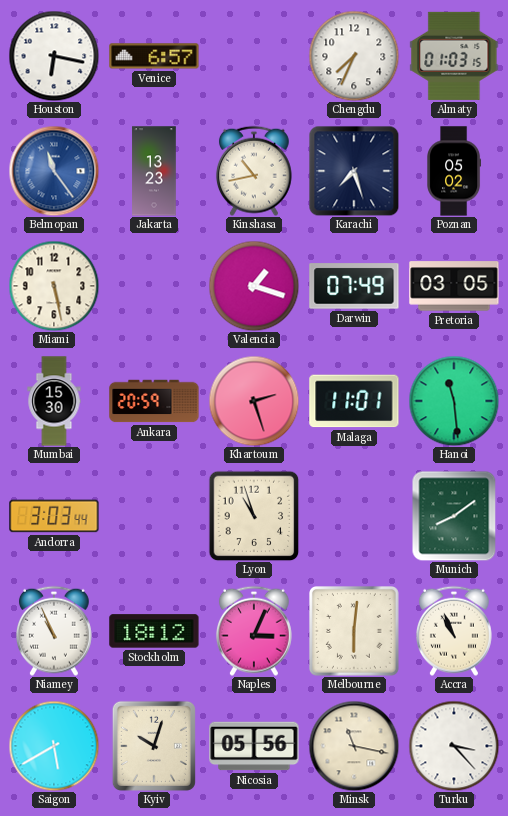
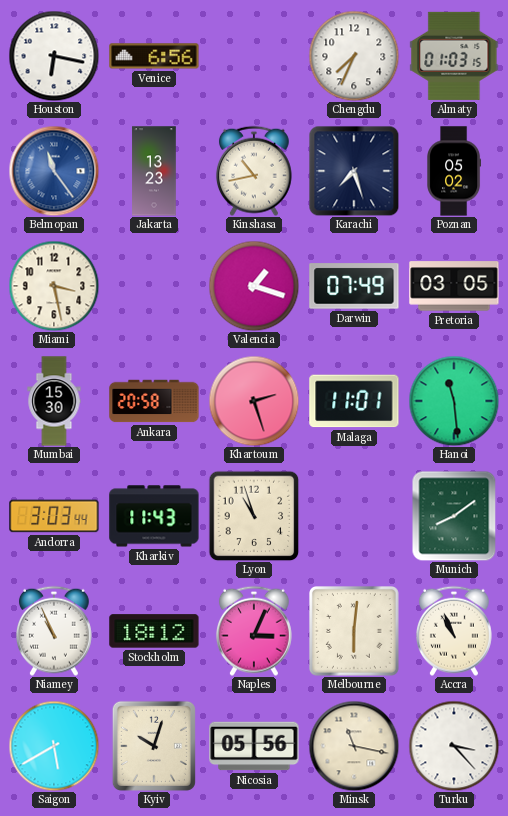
Venice: 6:57 -> 6:56
Miami: 5:28 -> 3:28
Ankara: 20:59 -> 20:58
Kharkiv: none -> 11:43
